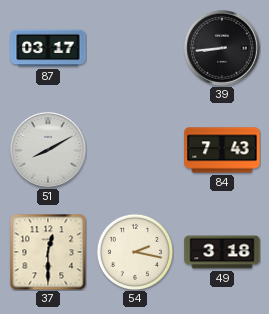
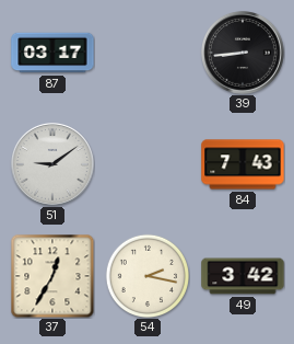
51: 8:10 -> 9:09
37: 12:30 -> 12:35
49: 3:18 -> 3:42
